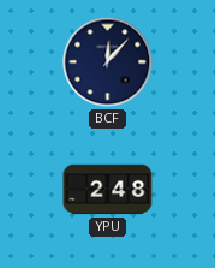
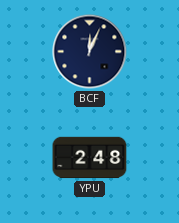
BCF: 12:07 -> 12:04
